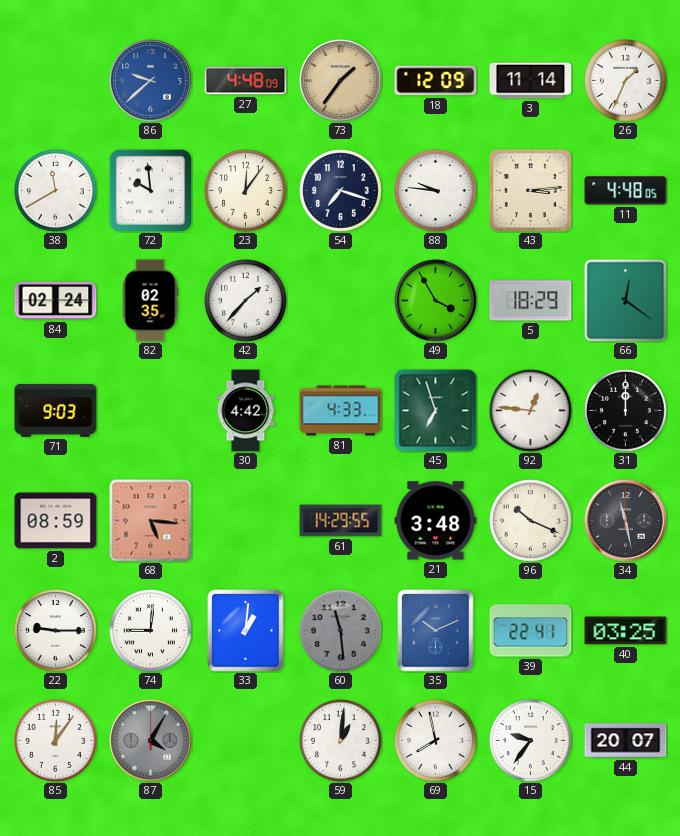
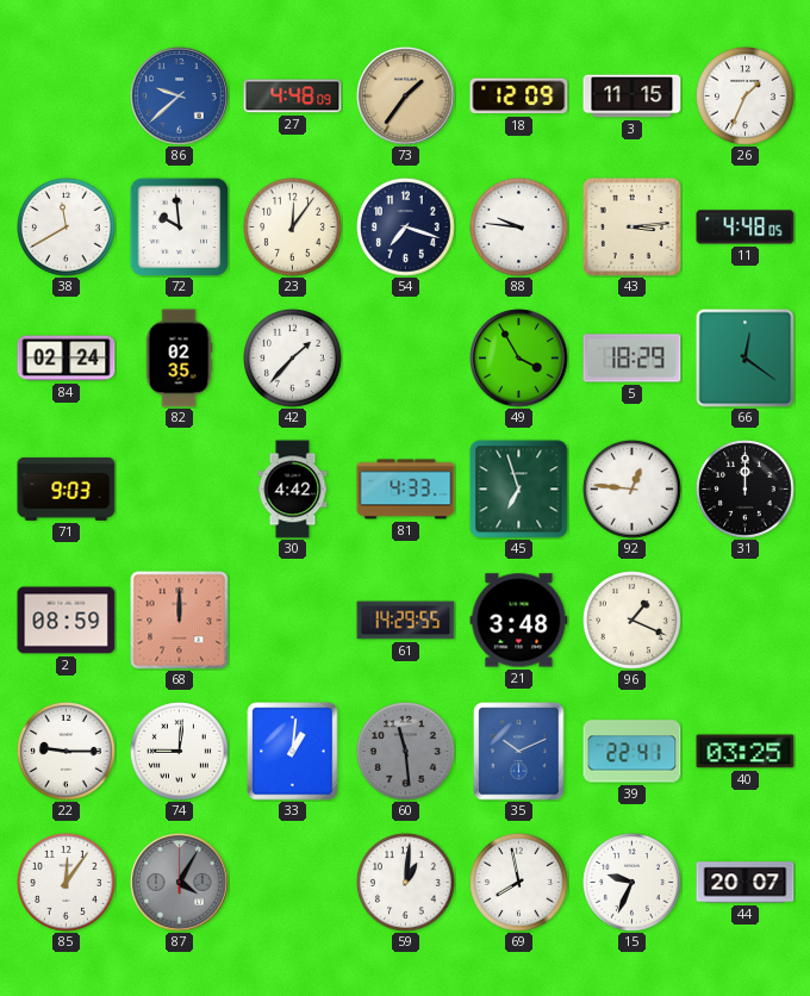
3: 11:14 -> 11:15
68: 5:16 -> 12:00
96: 10:19 -> 1:19
34: 11:28 -> none
15: 9:36 -> 9:34
